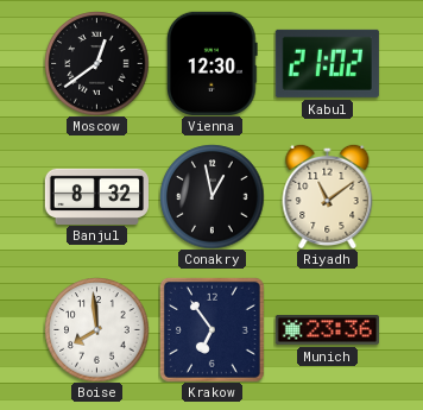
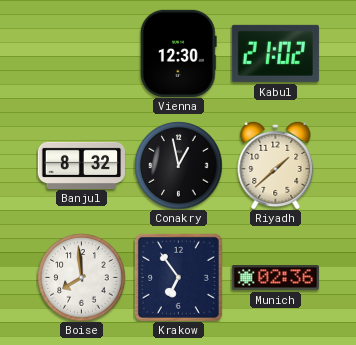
Moscow: 12:39 -> none
Riyadh: 11:09 -> 1:38
Munich: 23:36 -> 02:36
